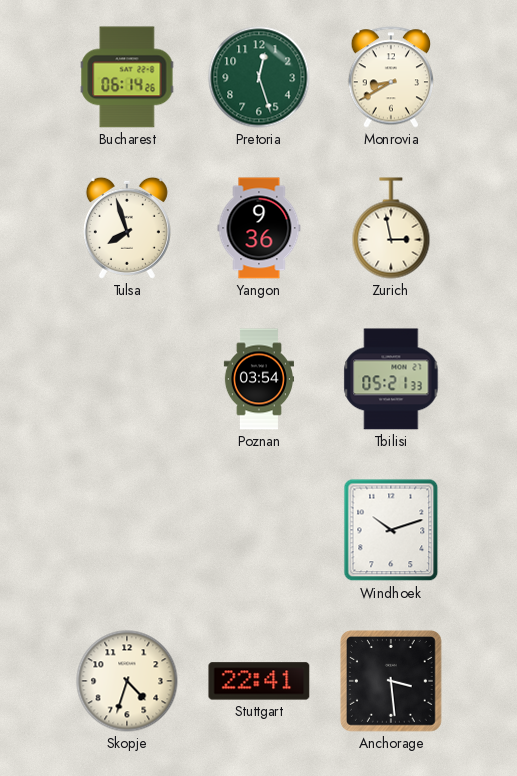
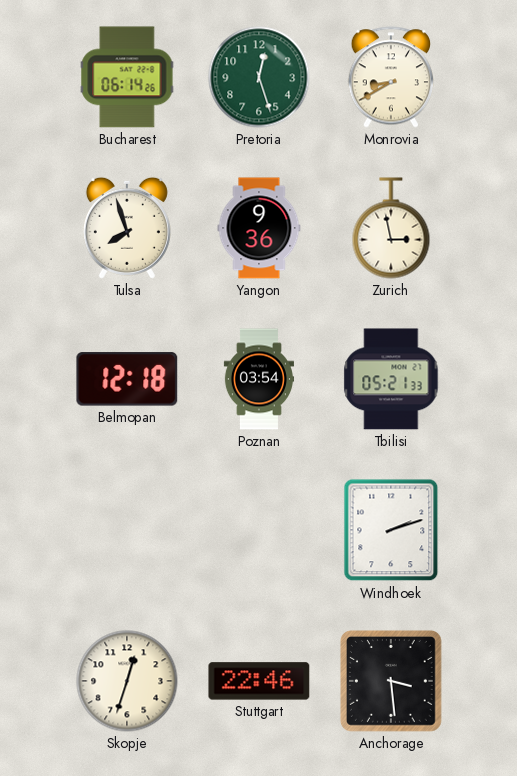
Belmopan: none -> 12:18
Windhoek: 10:12 -> 2:12
Skopje: 4:33 -> 12:33
Stuttgart: 22:41 -> 22:46
